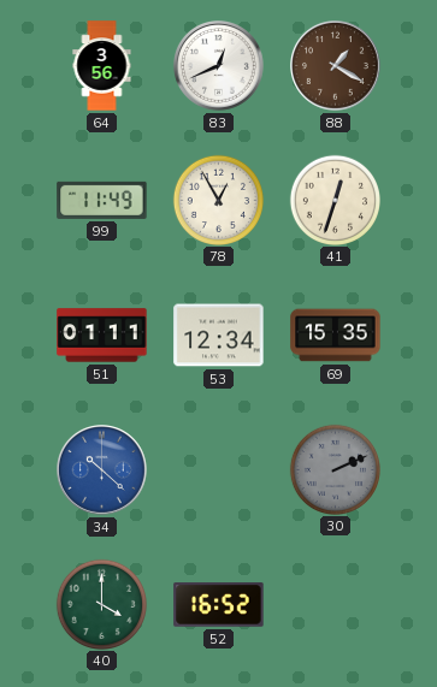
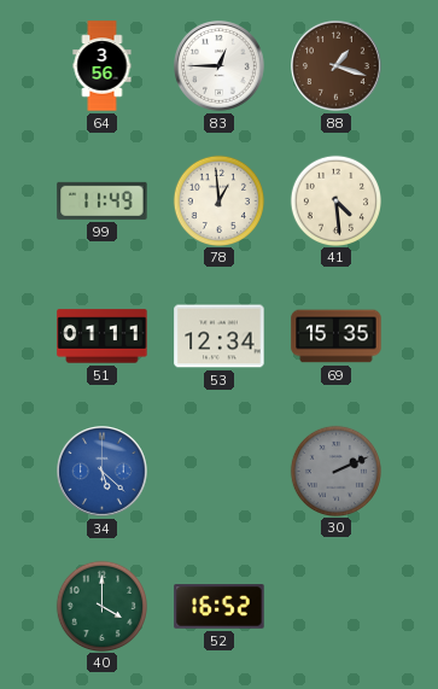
83: 12:41 -> 12:45
88: 1:20 -> 1:18
78: 12:55 -> 12:59
41: 12:33 -> 4:29
34: 10:22 -> 5:22
